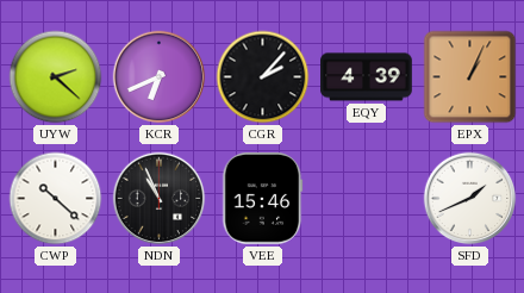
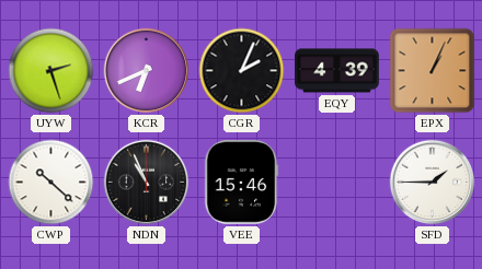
UYW: 2:22 -> 2:27
CGR: 2:07 -> 2:04
SFD: 1:41 -> 1:45
